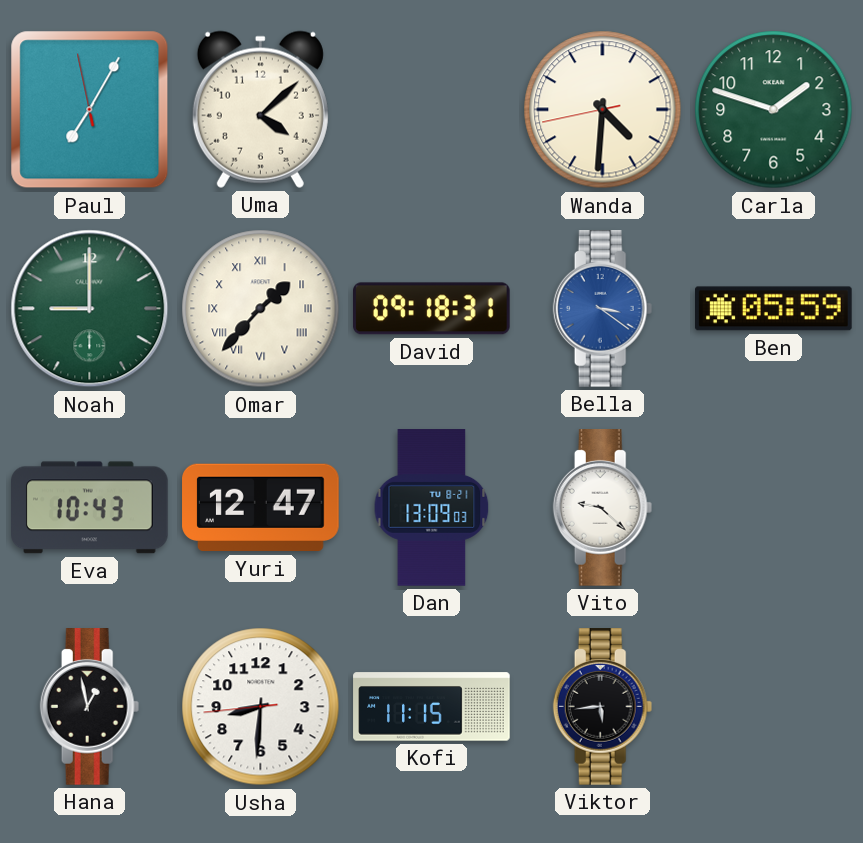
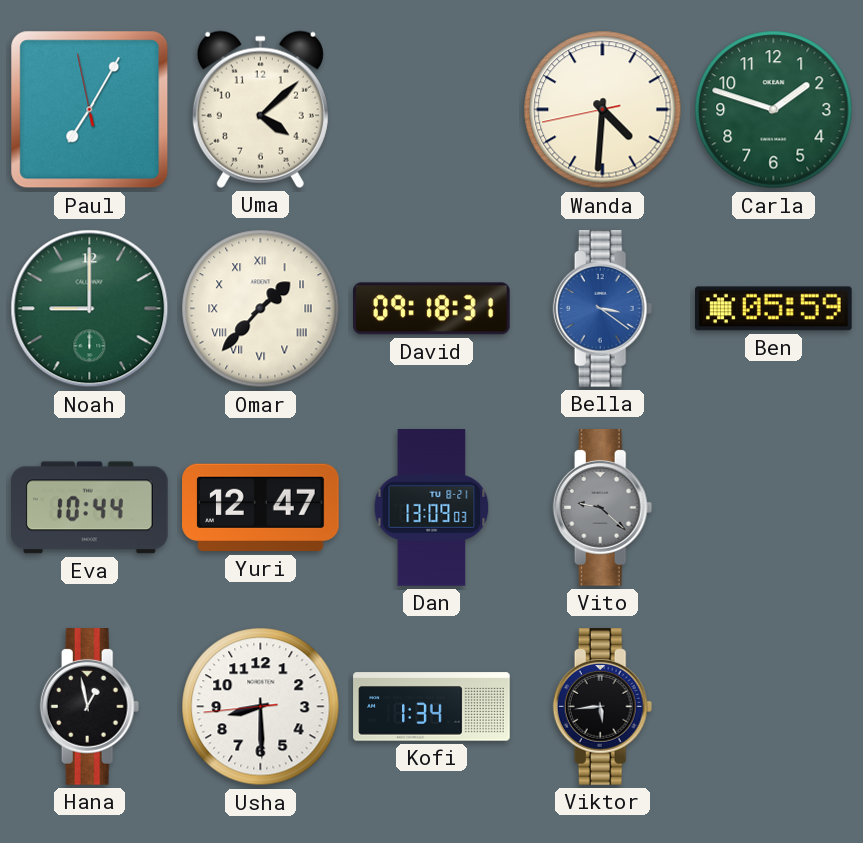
Eva: 10:43 -> 10:44
Vito dial: white -> grey
Usha: 8:30 -> 8:29
Kofi: 11:15 -> 1:34
